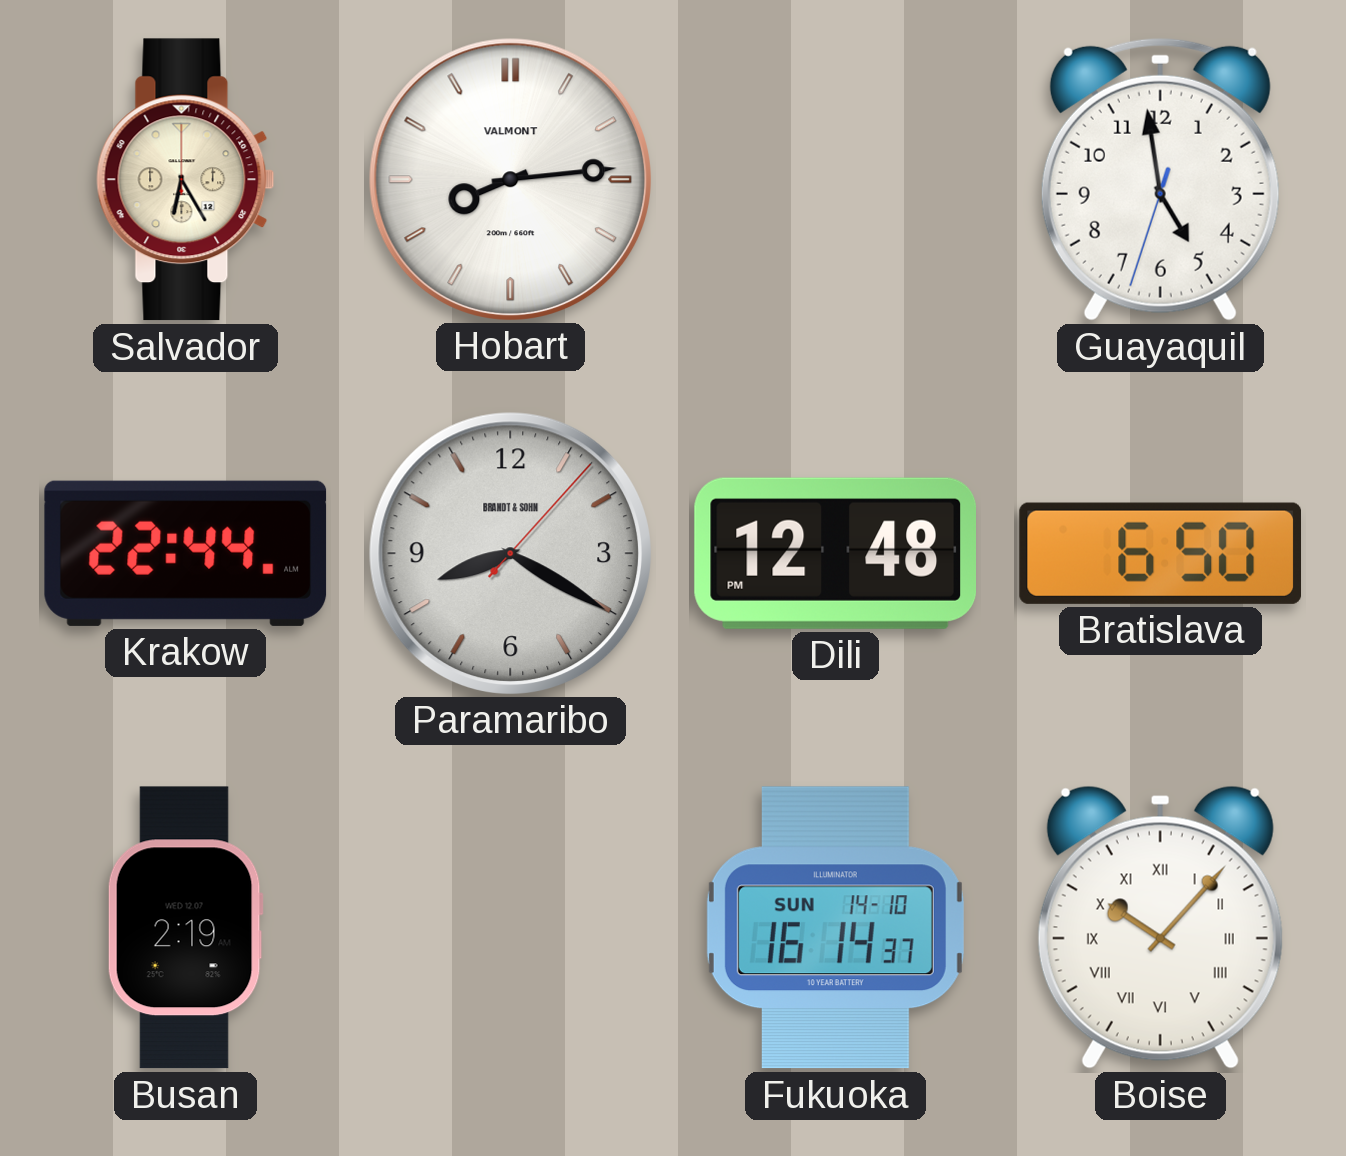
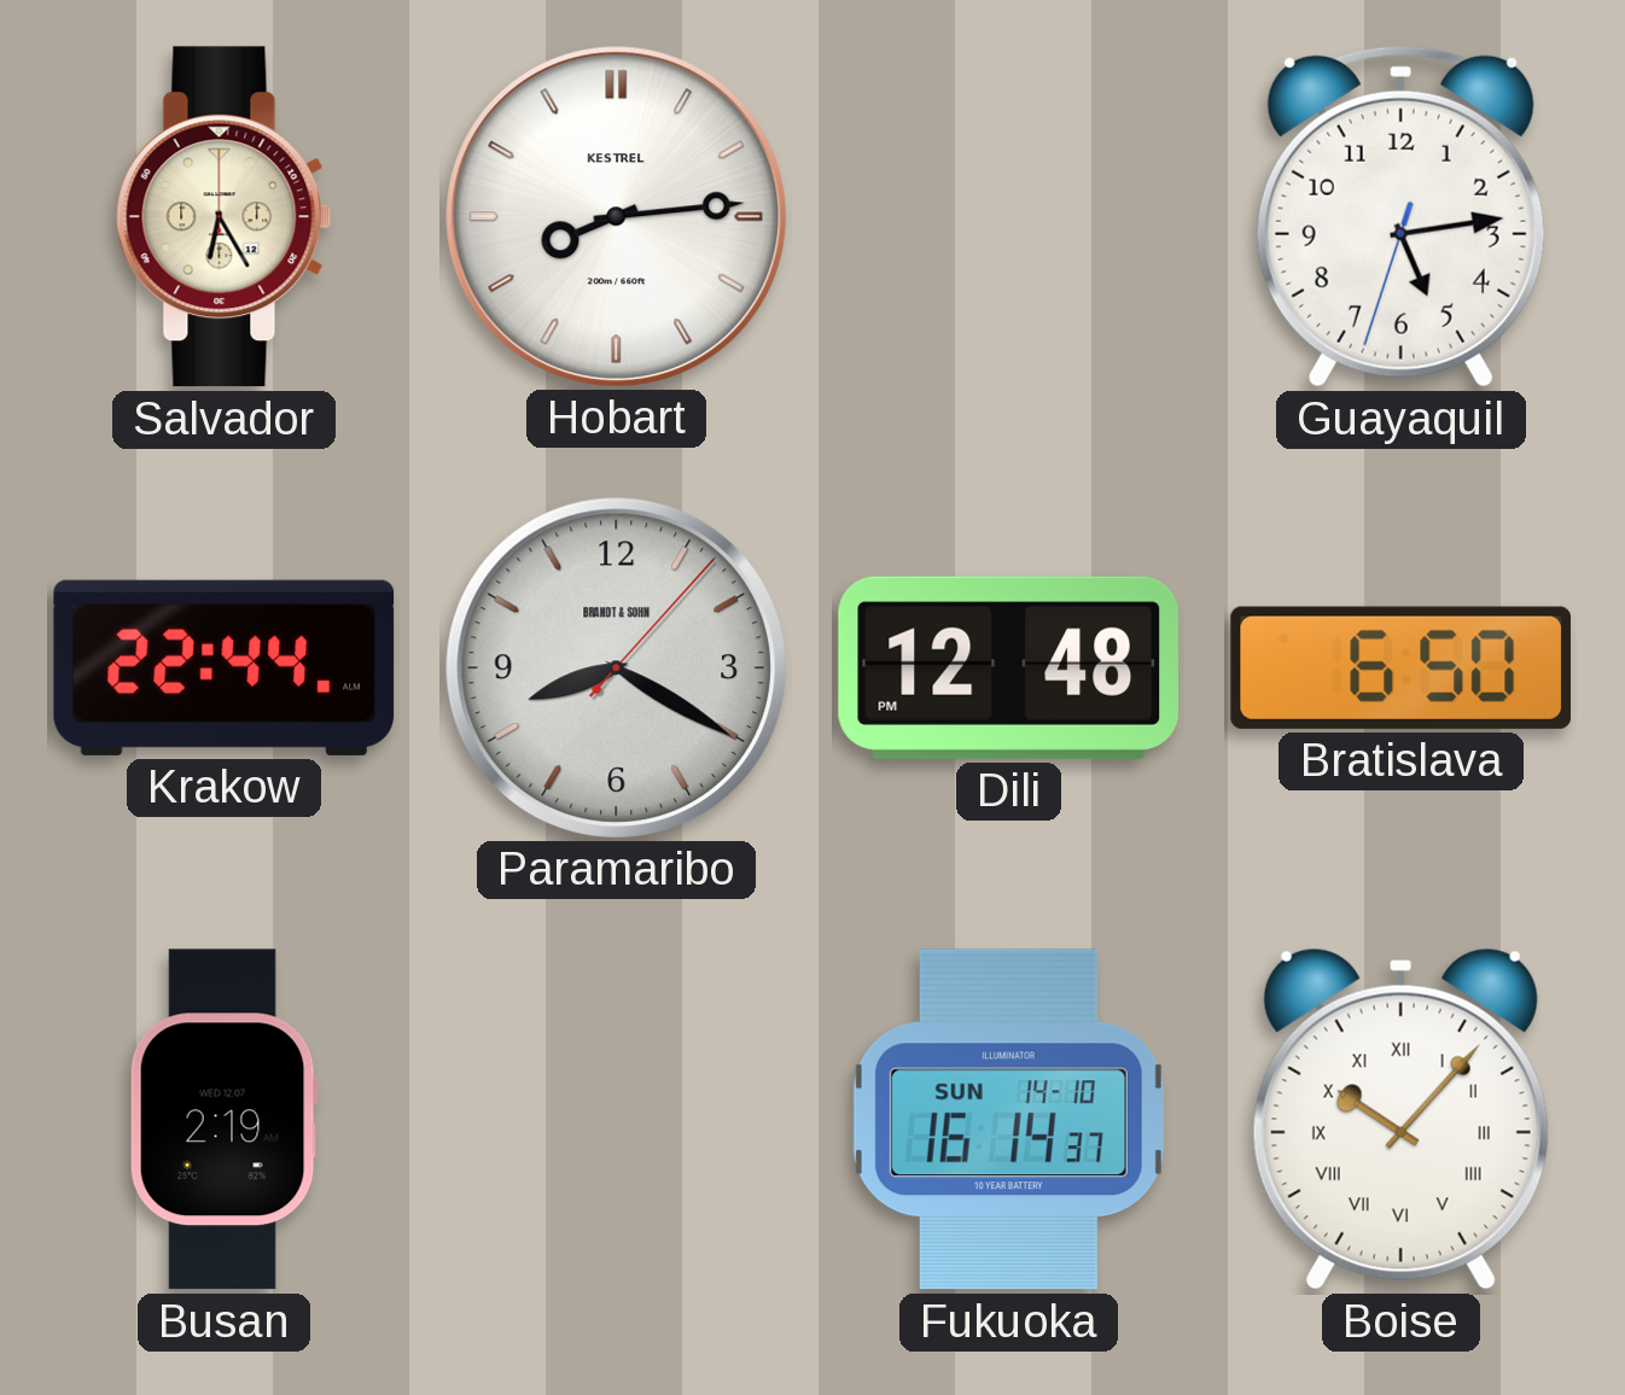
Hobart brand: VALMONT -> KESTREL
Guayaquil: 4:58 -> 5:13
